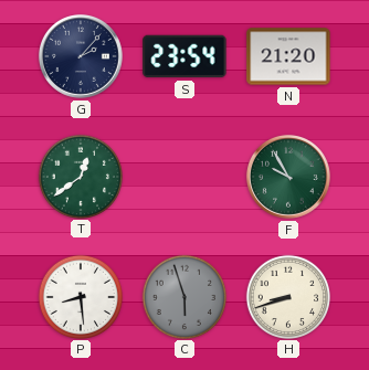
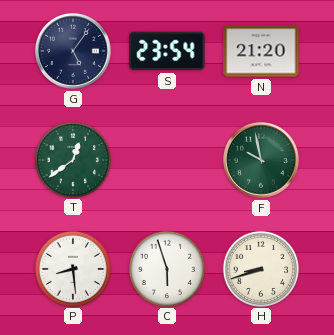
G: 2:07 -> 5:06
F: 9:55 -> 9:58
C dial: grey -> white
